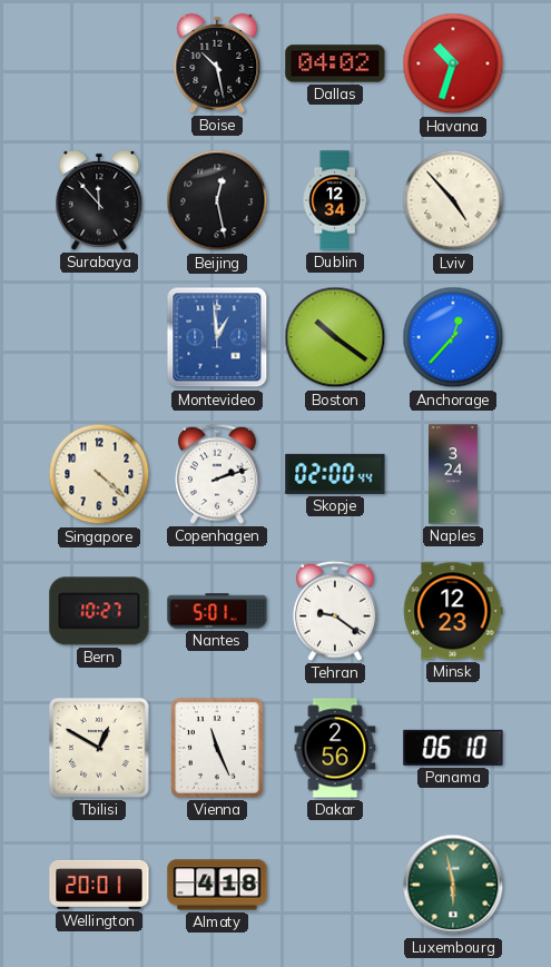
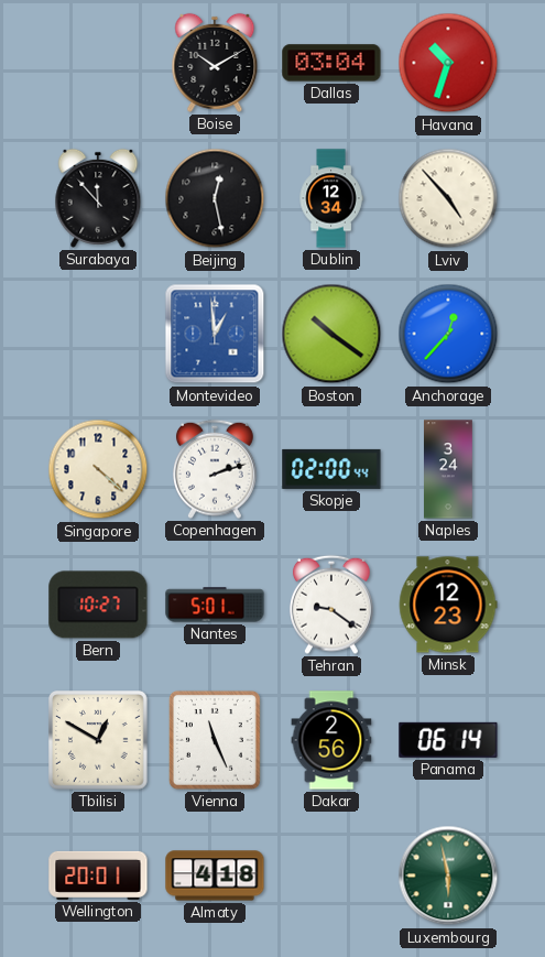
Boise: 10:28 -> 10:10
Dallas: 04:02 -> 03:04
Panama: 06:10 -> 06:14
